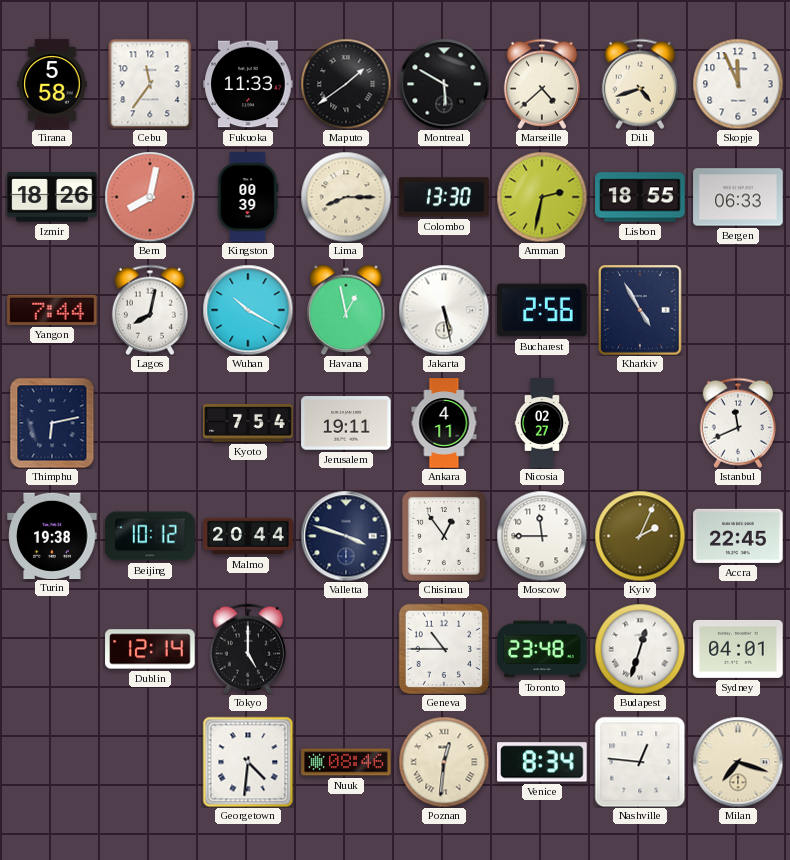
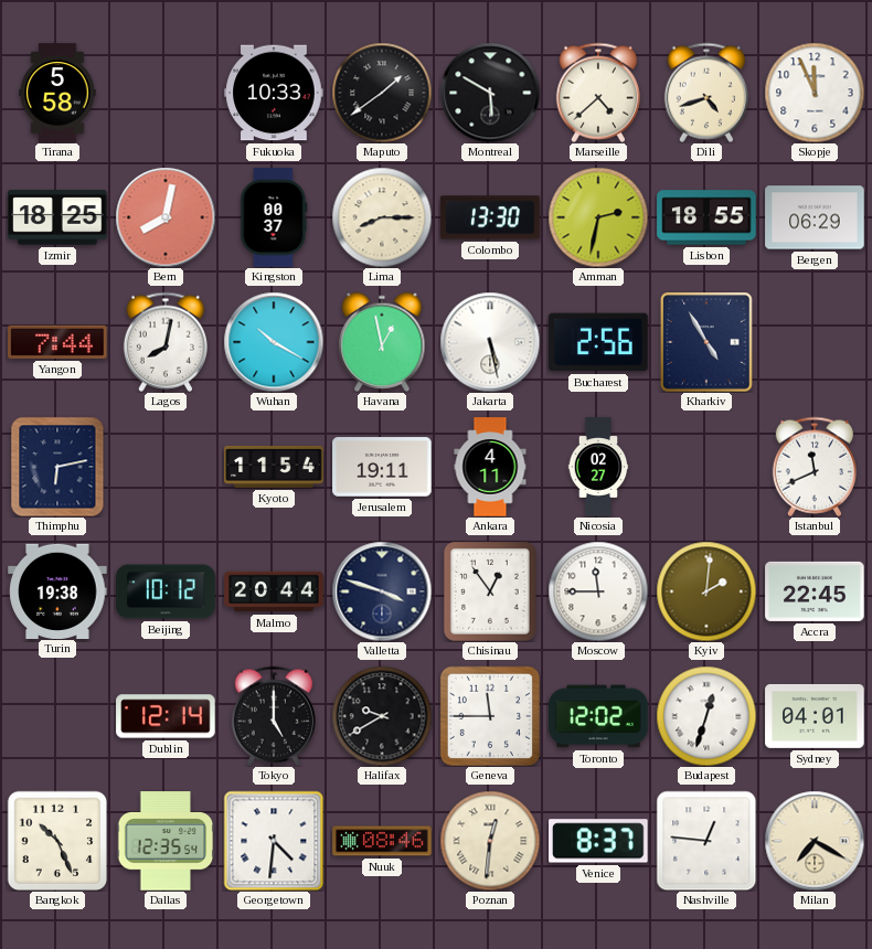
Cebu: 11:36 -> none
Fukuoka: 11:33 -> 10:33
Izmir: 18:26 -> 18:25
Kingston: 00:39 -> 00:37
Bergen: 06:33 -> 06:29
Kyoto: 7:54 -> 11:54
Kyiv: 2:04 -> 2:01
Halifax: none -> 9:40
Geneva: 10:45 -> 11:45
Toronto: 23:48 -> 12:02
Bangkok: none -> 10:26
Dallas: none -> 12:35
Venice: 8:34 -> 8:37
Milan: 7:18 -> 7:20
